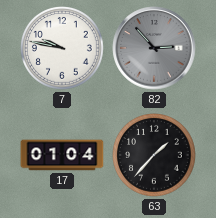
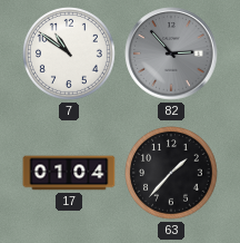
7: 9:47 -> 10:51
